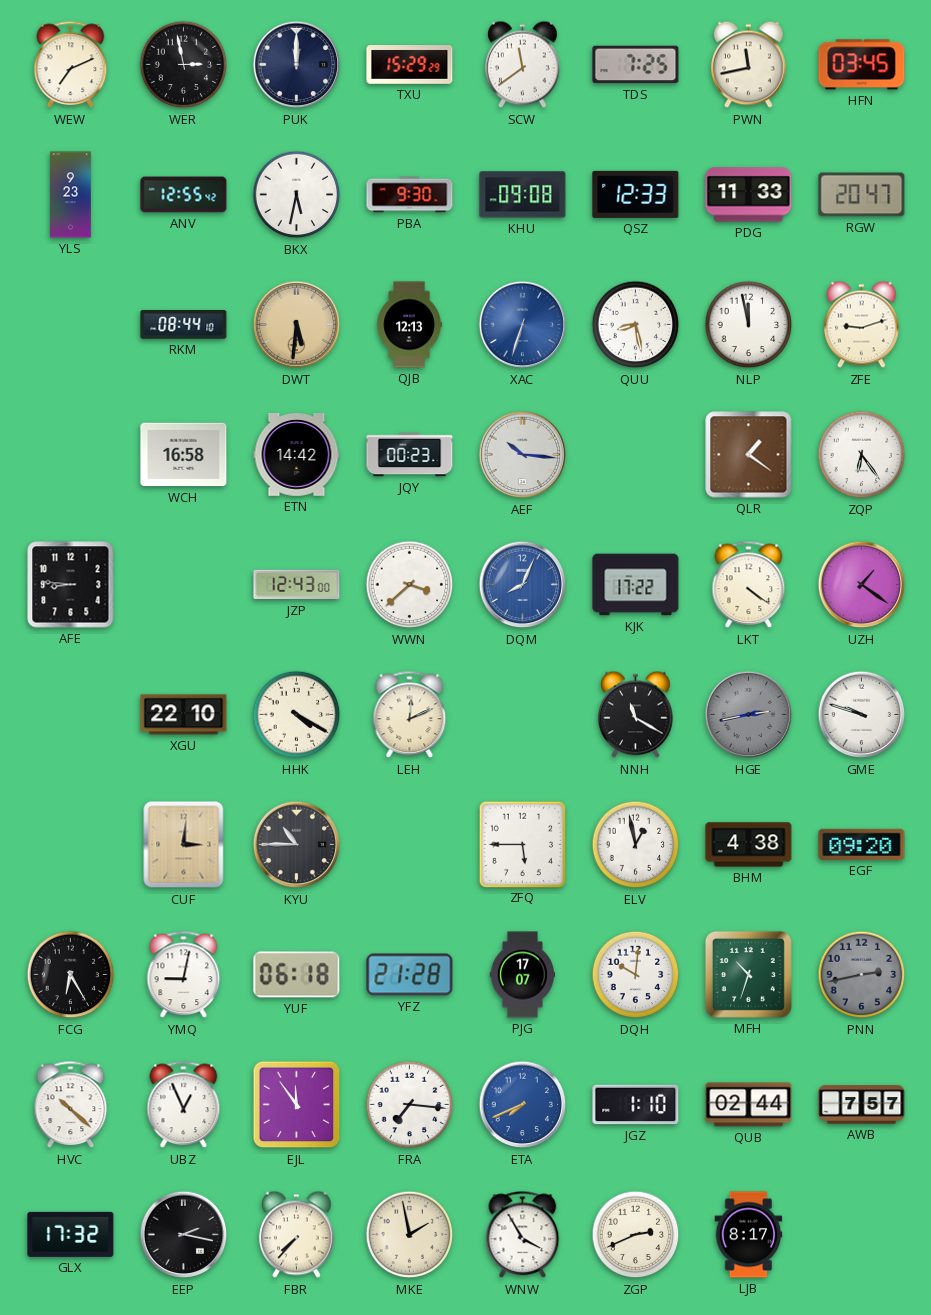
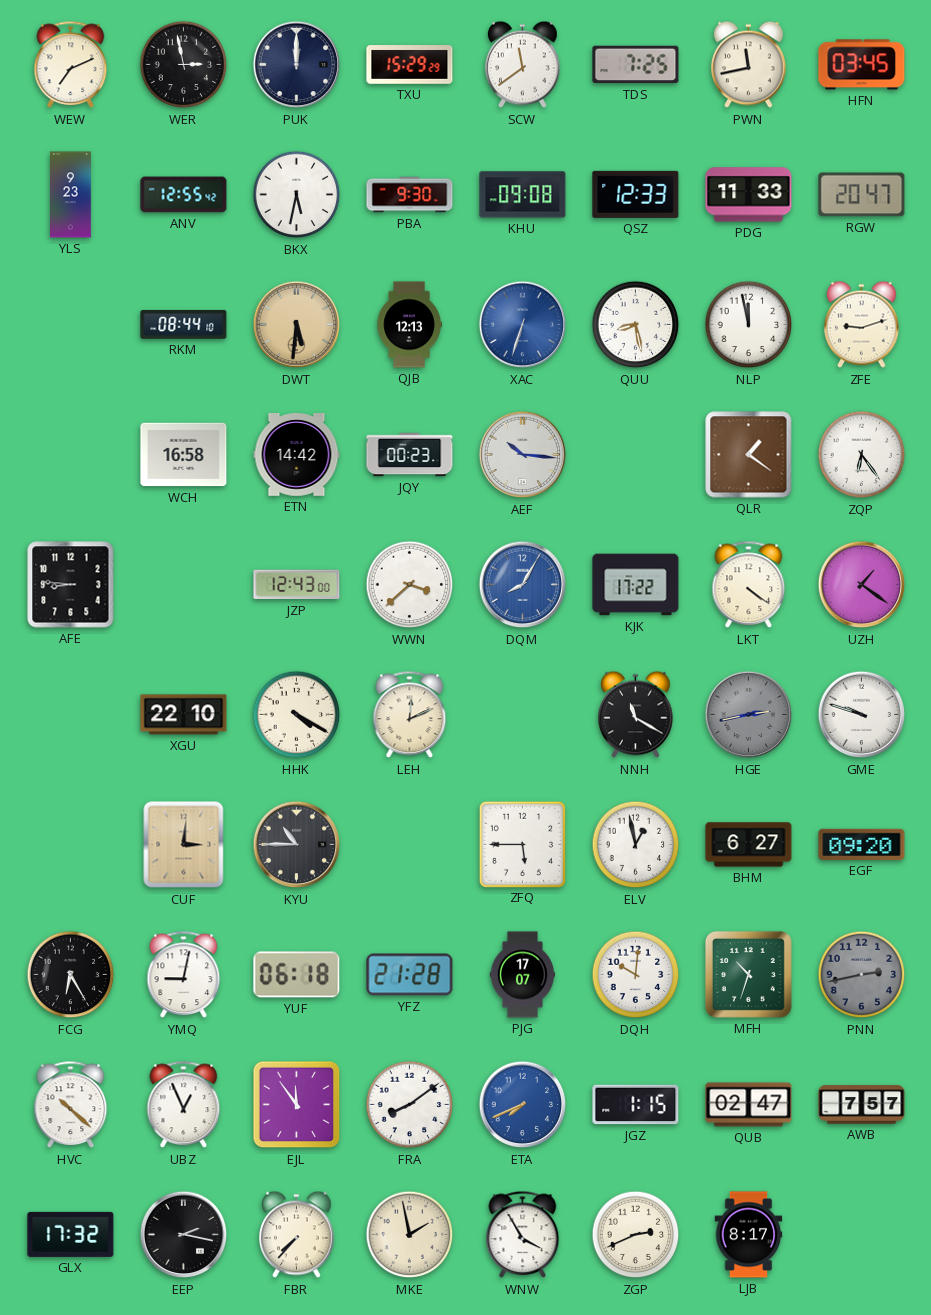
DQM: 8:04 -> 8:05
BHM: 4:38 -> 6:27
FRA: 7:16 -> 8:09
JGZ: 1:10 -> 1:15
QUB: 02:44 -> 02:47
